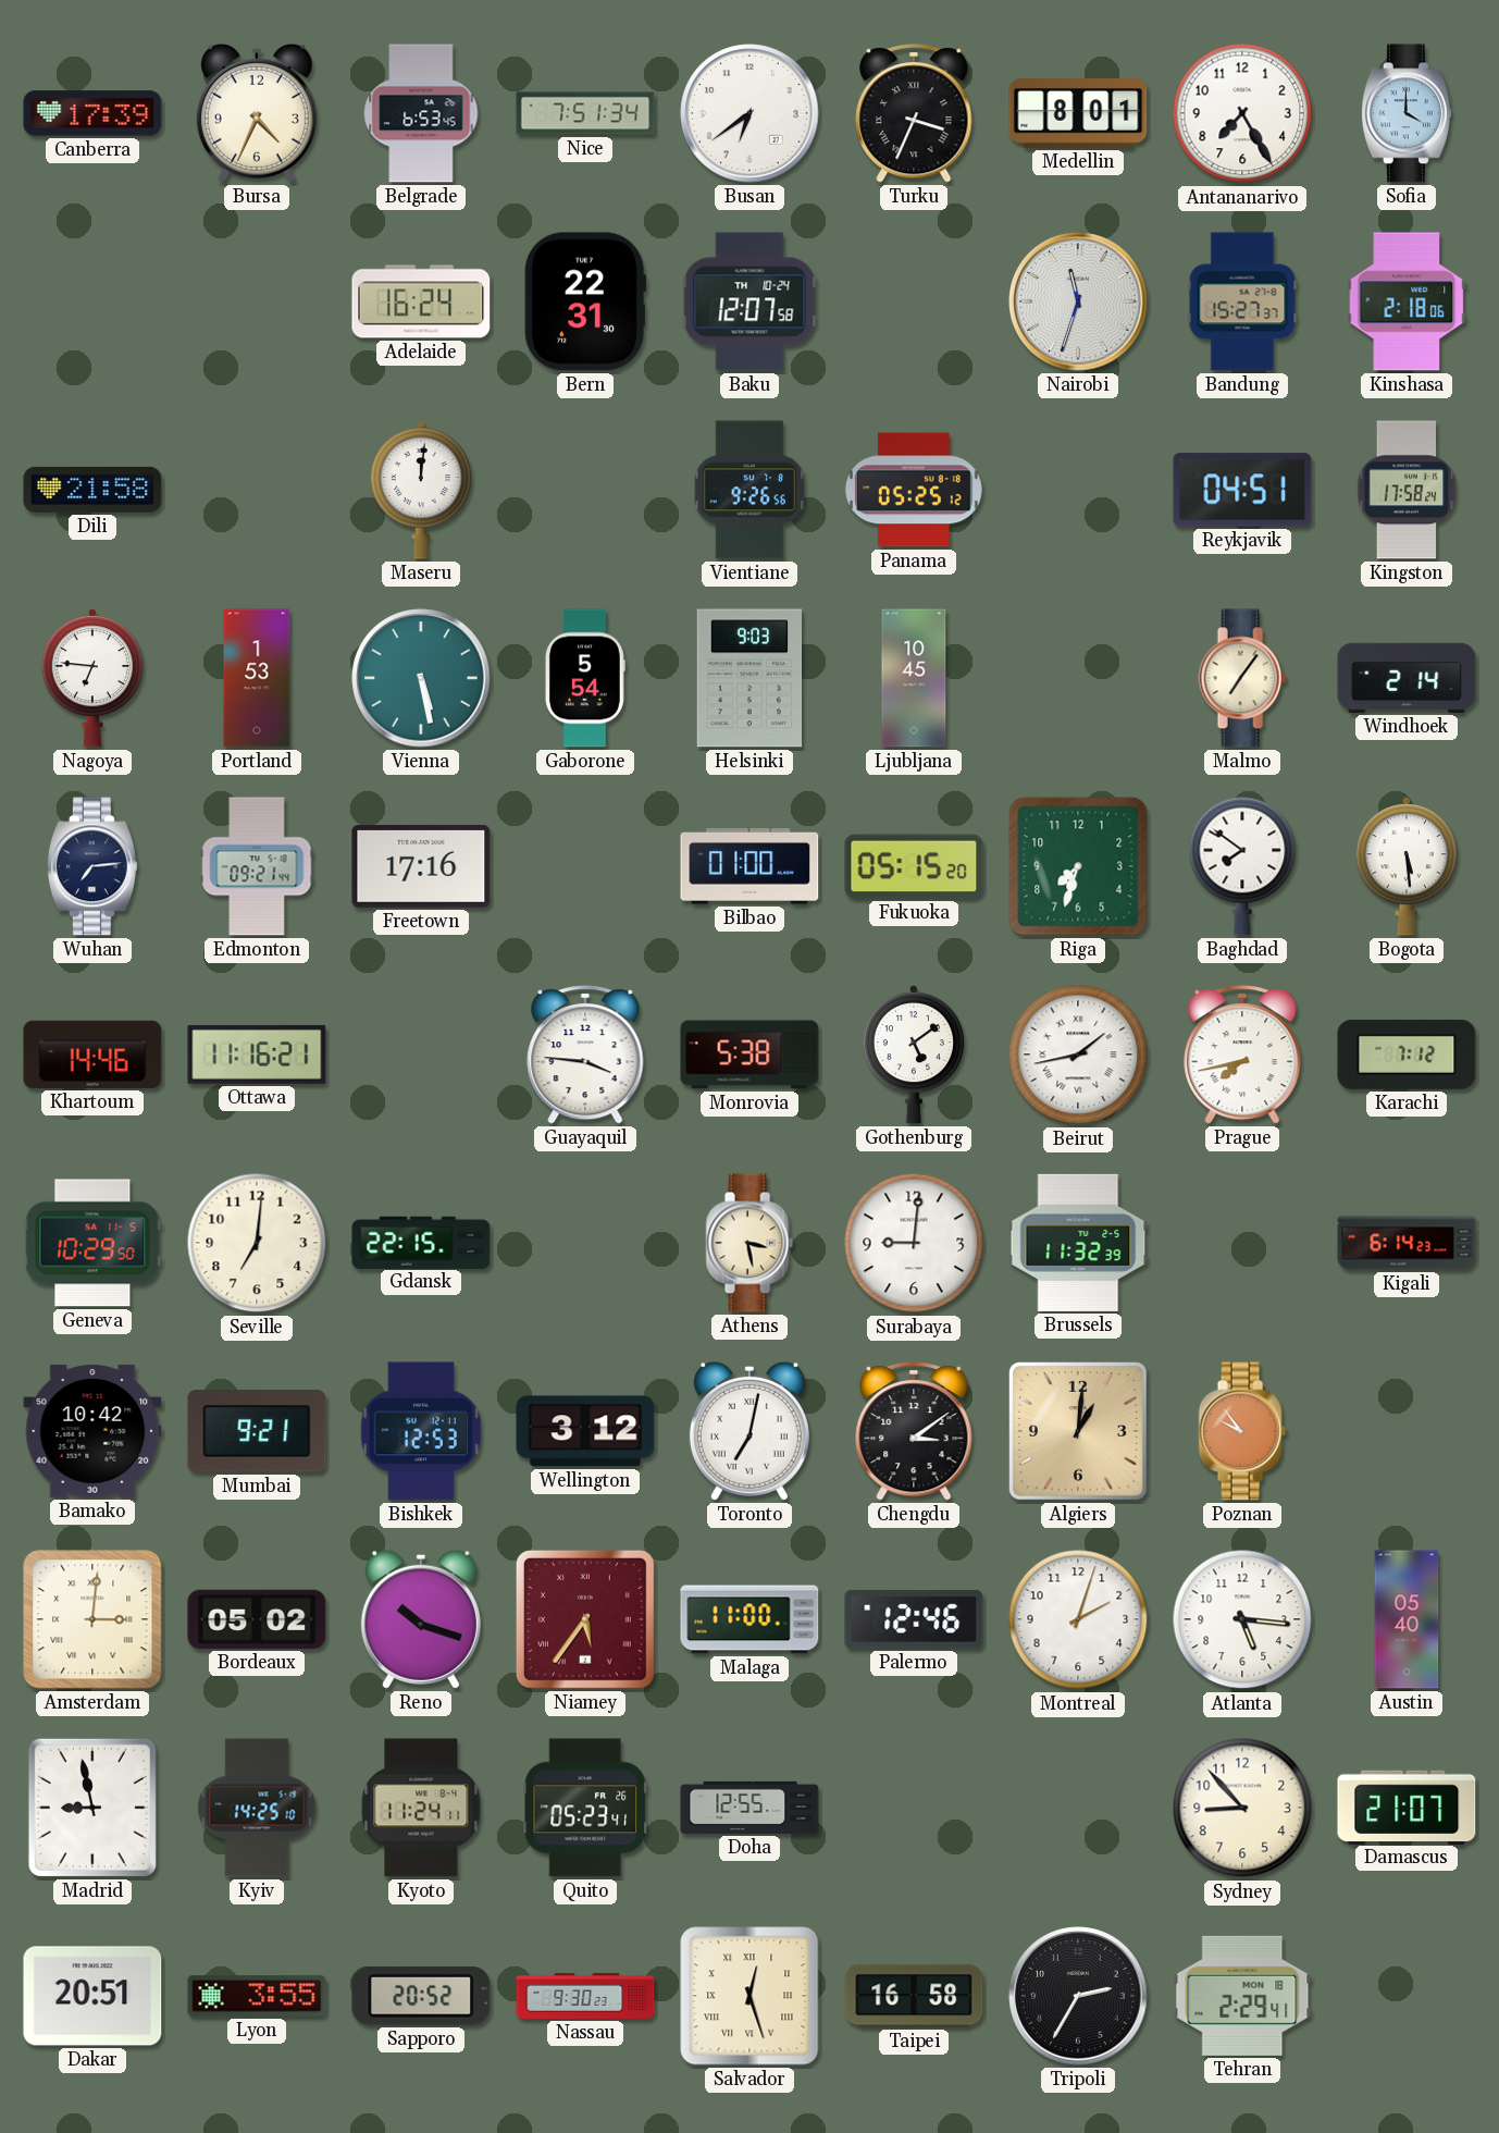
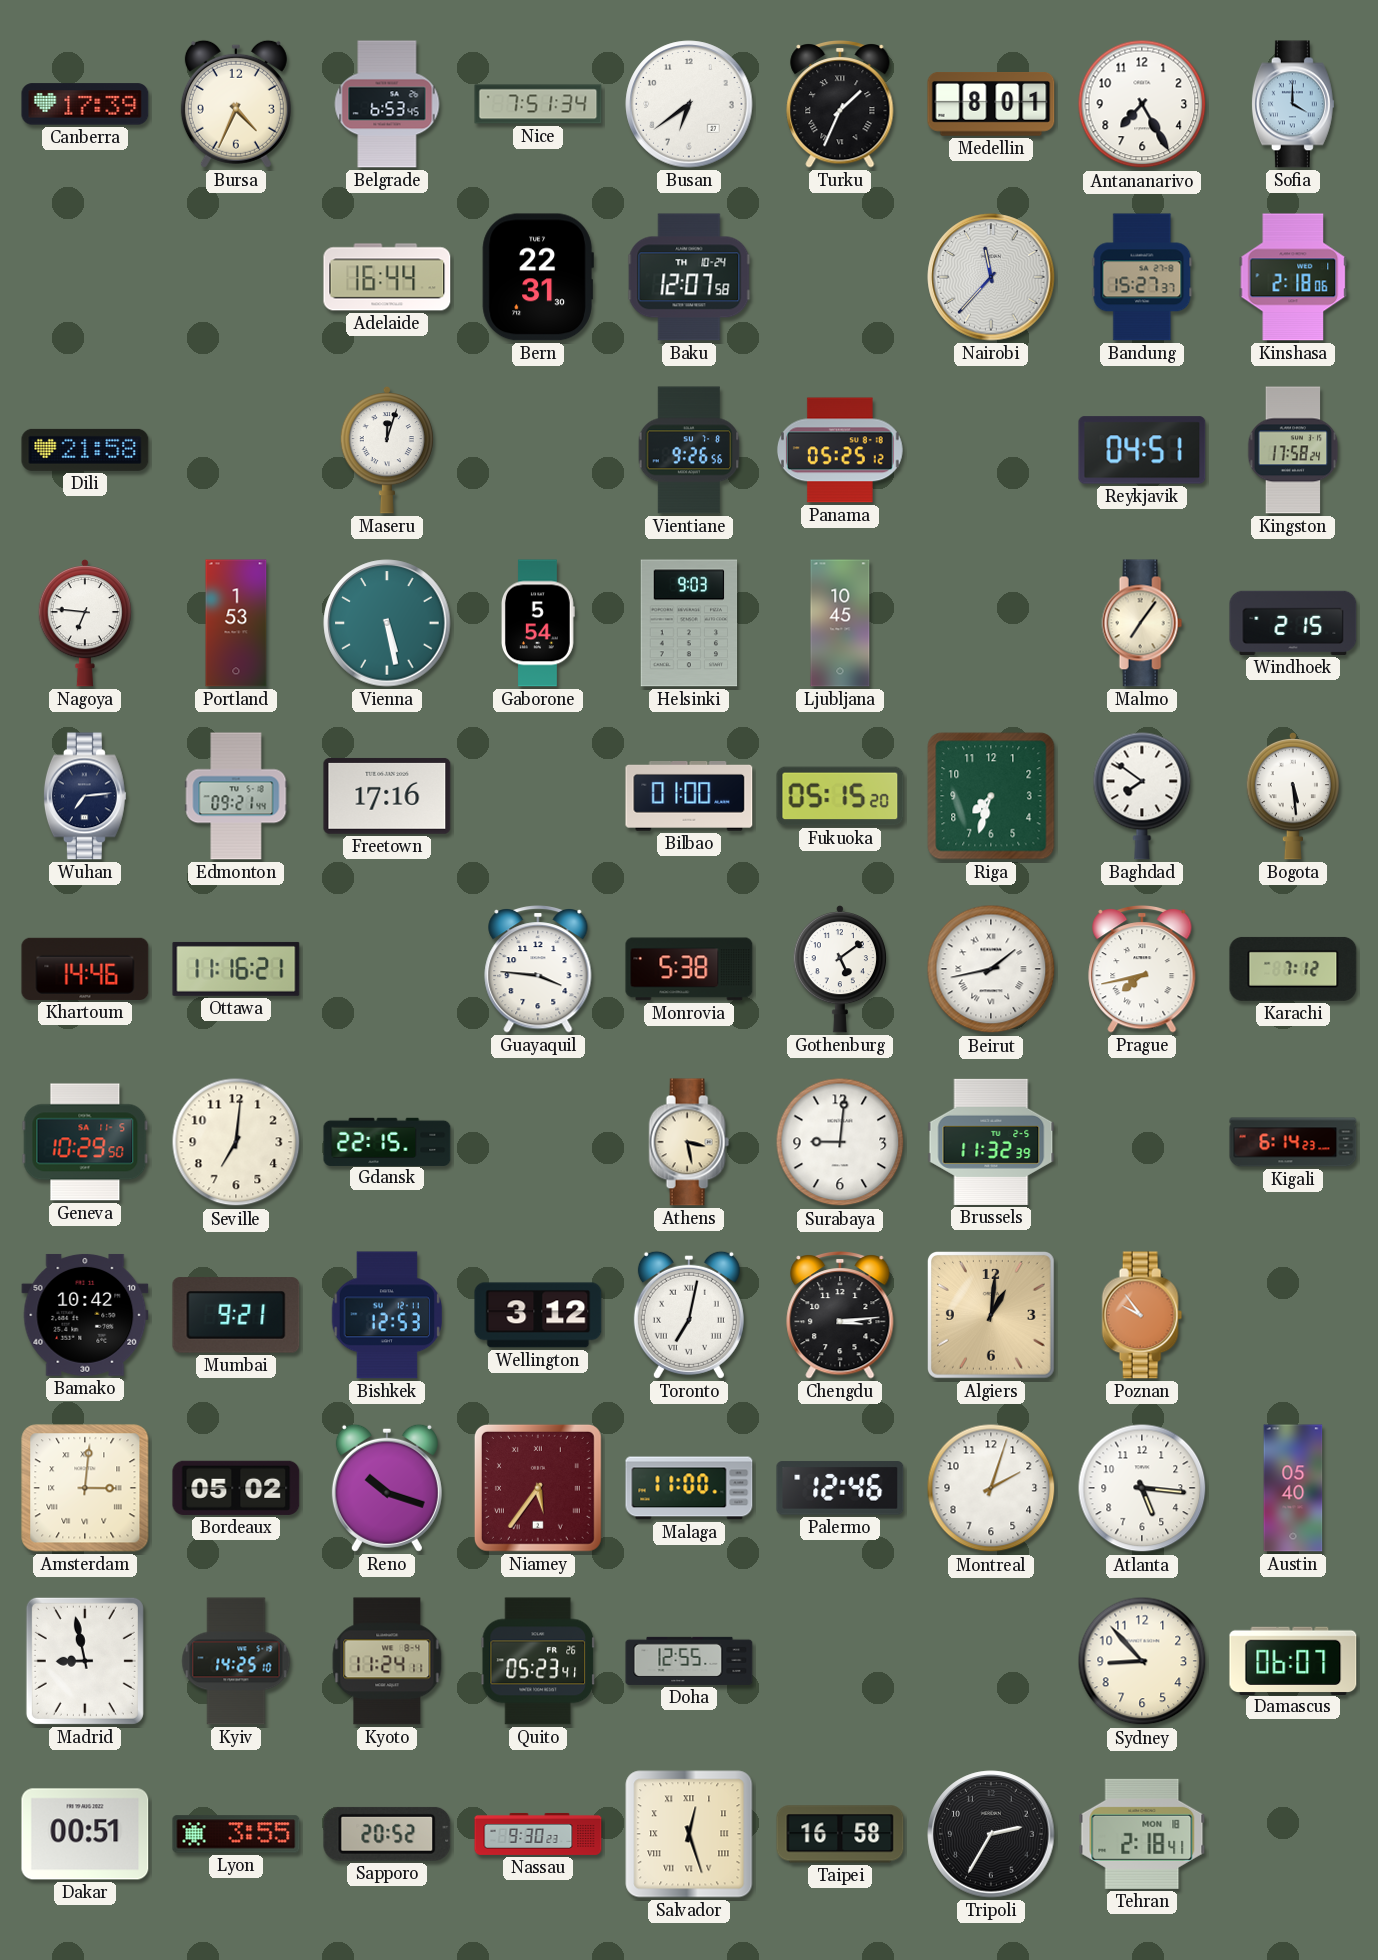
Turku: 3:34 -> 1:34
Adelaide: 16:24 -> 16:44
Nairobi: 11:33 -> 11:37
Maseru: 12:01 -> 12:03
Windhoek: 2:14 -> 2:15
Chengdu: 3:09 -> 3:14
Damascus: 21:07 -> 06:07
Dakar: 20:51 -> 00:51
Tehran: 2:29 -> 2:18
